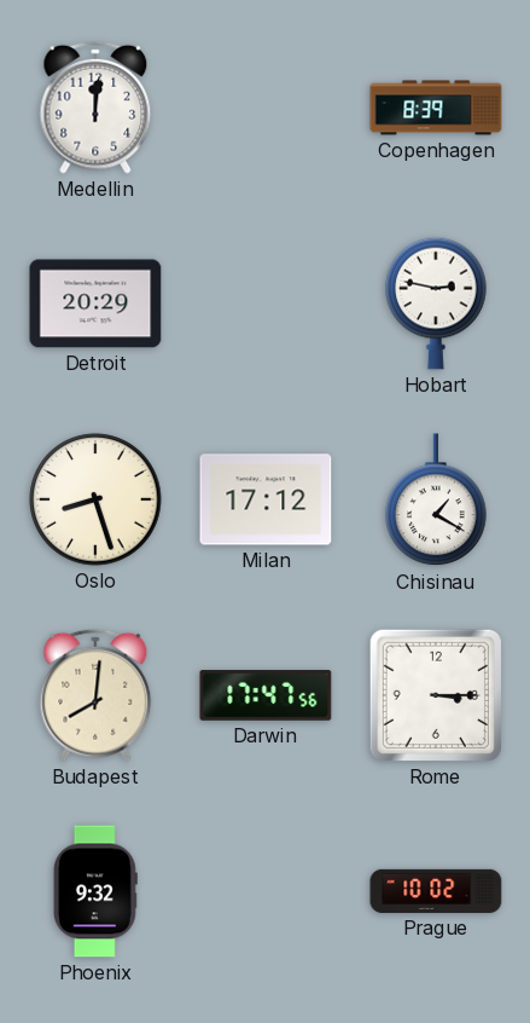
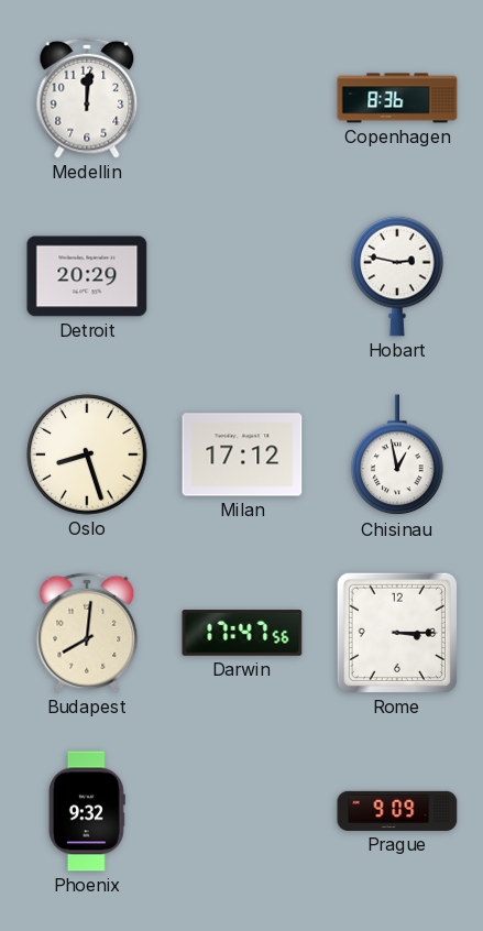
Copenhagen: 8:39 -> 8:36
Chisinau: 1:20 -> 12:58
Prague: 10:02 -> 9:09
